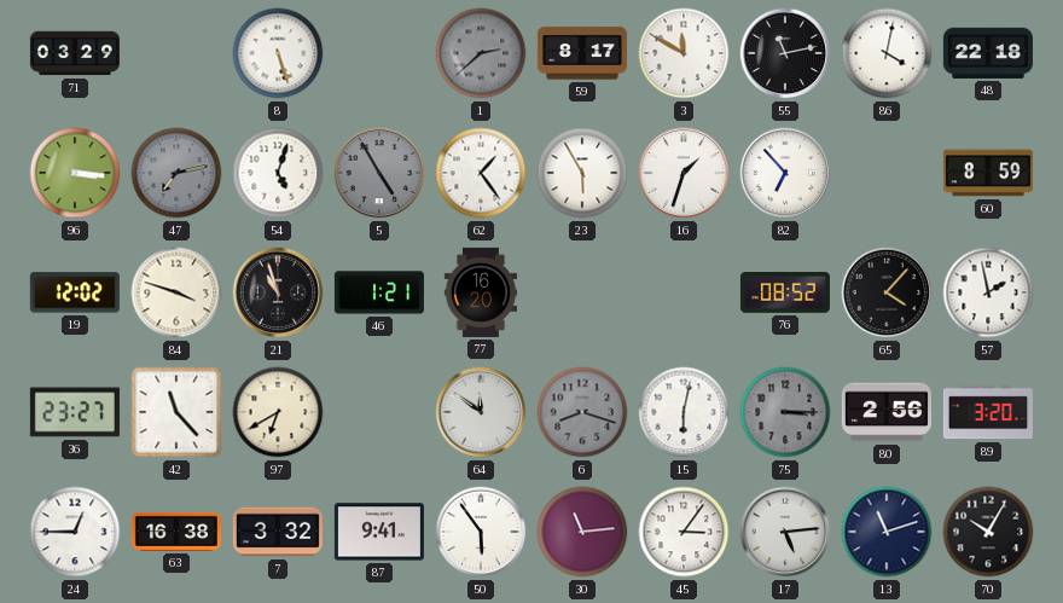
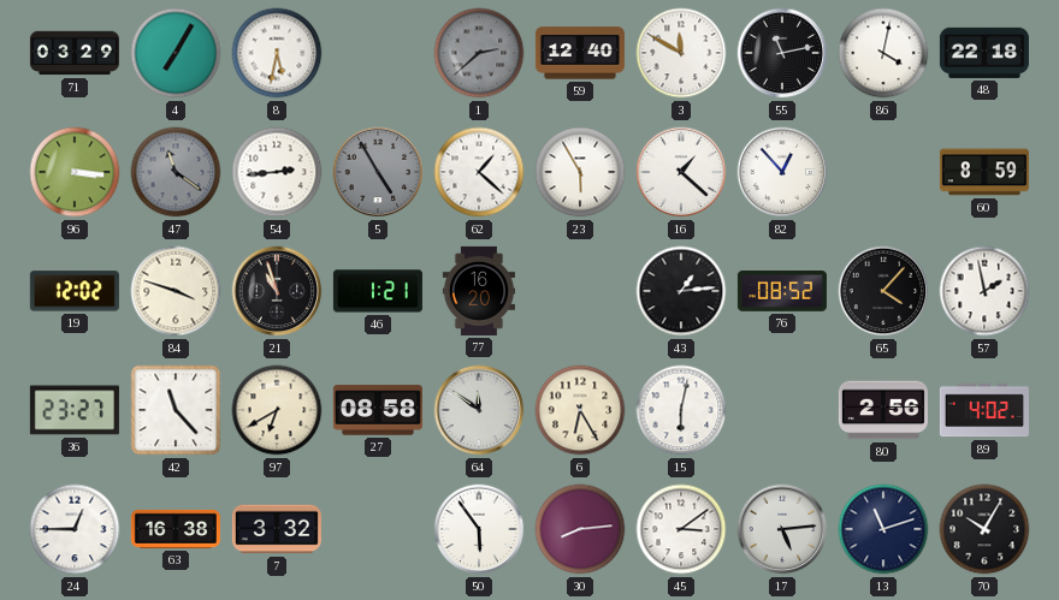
4: none -> 7:05
8: 5:27 -> 5:32
59: 8:17 -> 12:40
47: 7:13 -> 11:21
54: 5:03 -> 2:44
62: 1:24 -> 1:22
16: 1:33 -> 1:22
82: 6:53 -> 12:53
43: none -> 1:14
27: none -> 08:58
6: 8:18 -> 6:25
6 dial: grey -> cream
75: 3:15 -> none
89: 3:20 -> 4:02
87: 9:41 -> none
30: 11:14 -> 8:14
45: 3:06 -> 3:09
